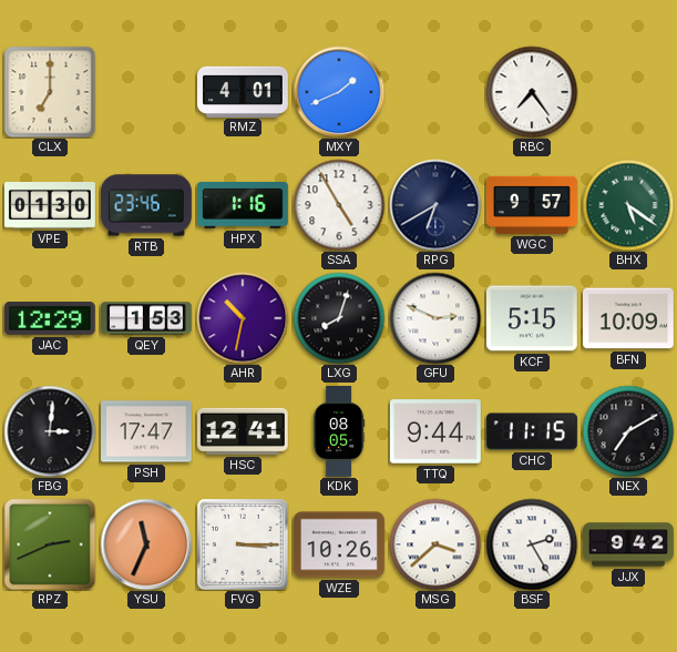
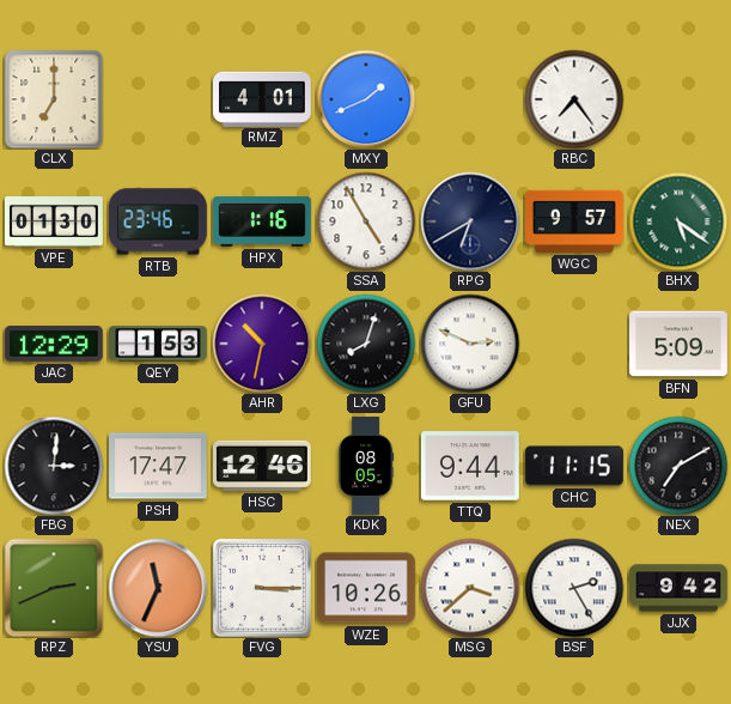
KCF: 5:15 -> none
BFN: 10:09 -> 5:09
HSC: 12:41 -> 12:46
